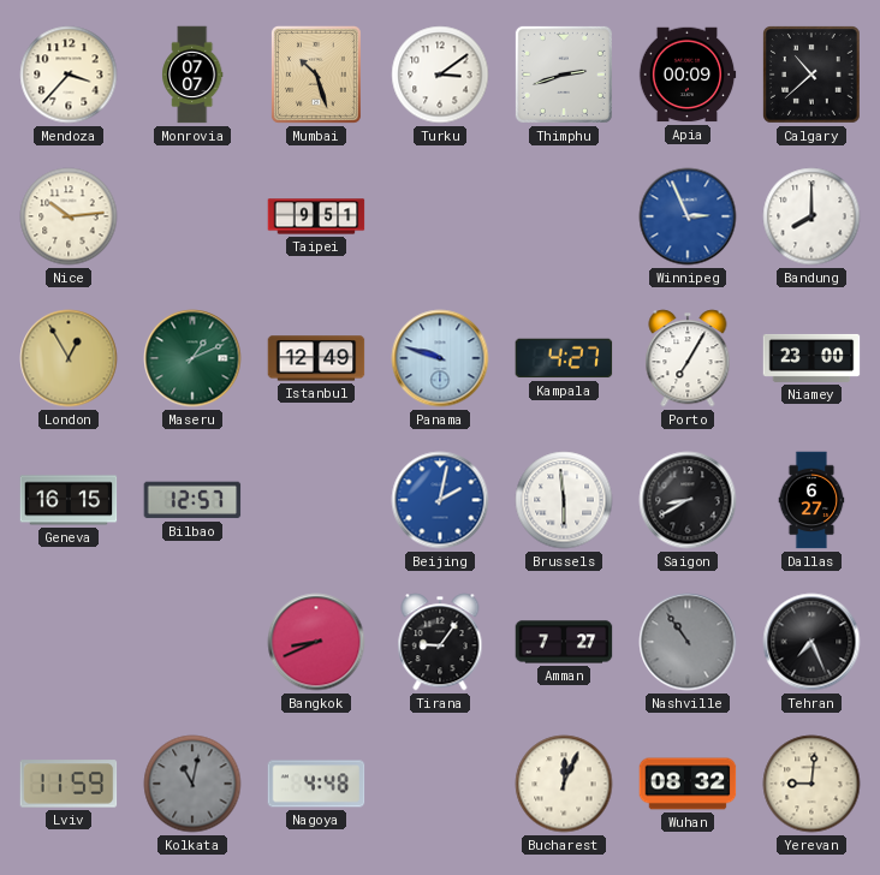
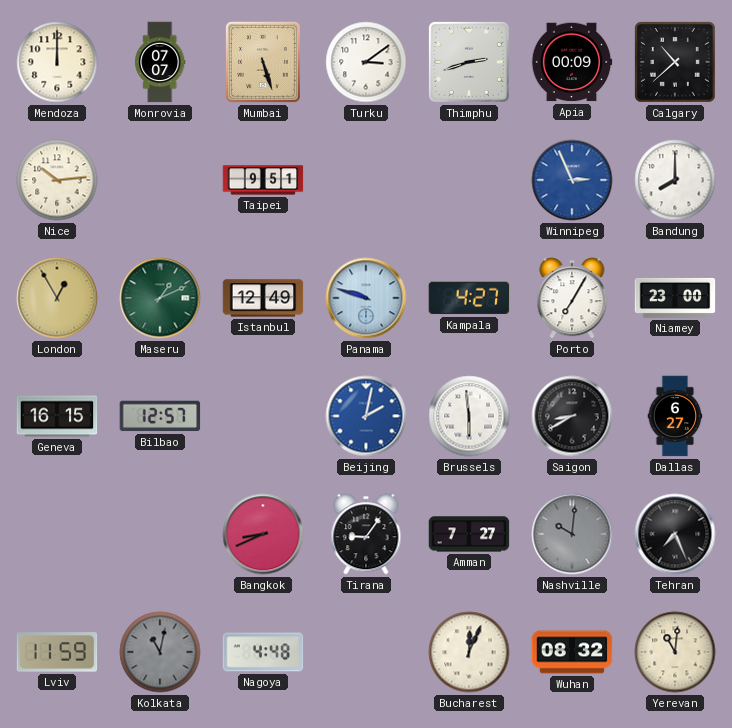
Mendoza: 3:37 -> 12:00
Mumbai: 10:27 -> 5:27
Nashville: 10:54 -> 10:01
Yerevan: 9:01 -> 11:01
